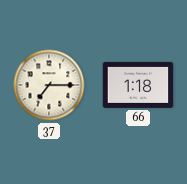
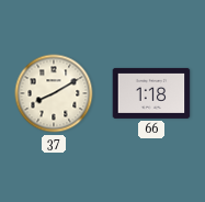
37: 7:15 -> 8:10
